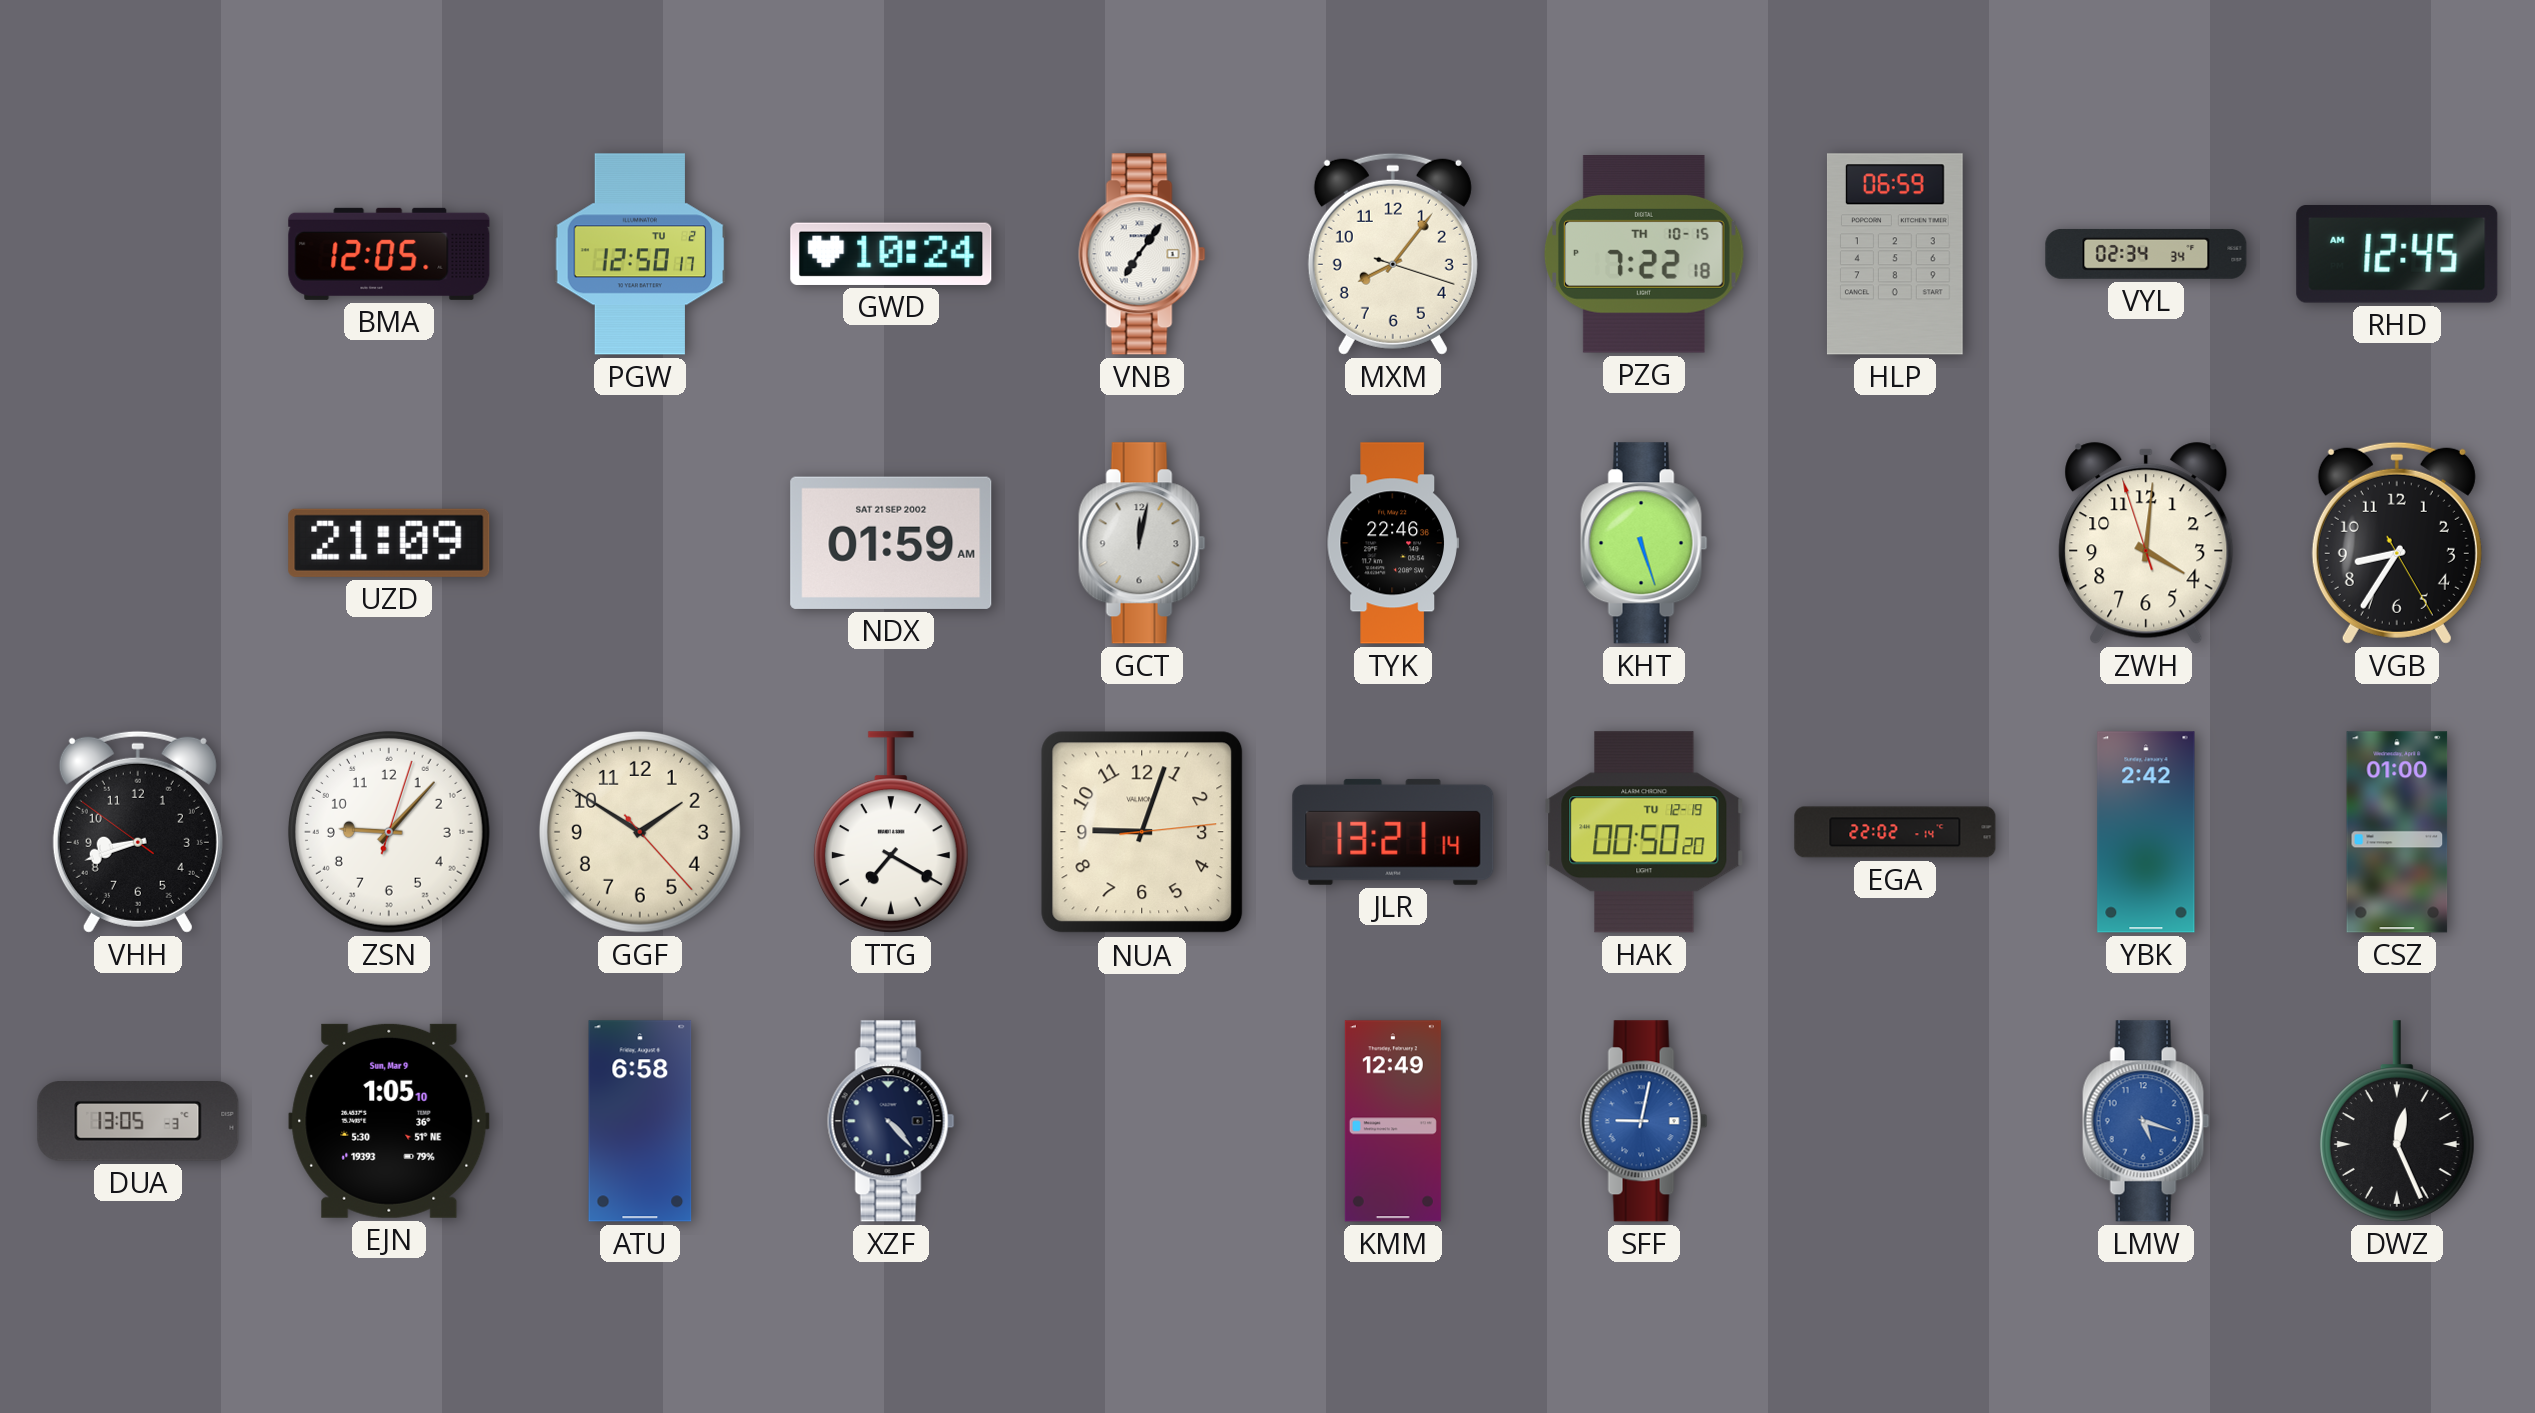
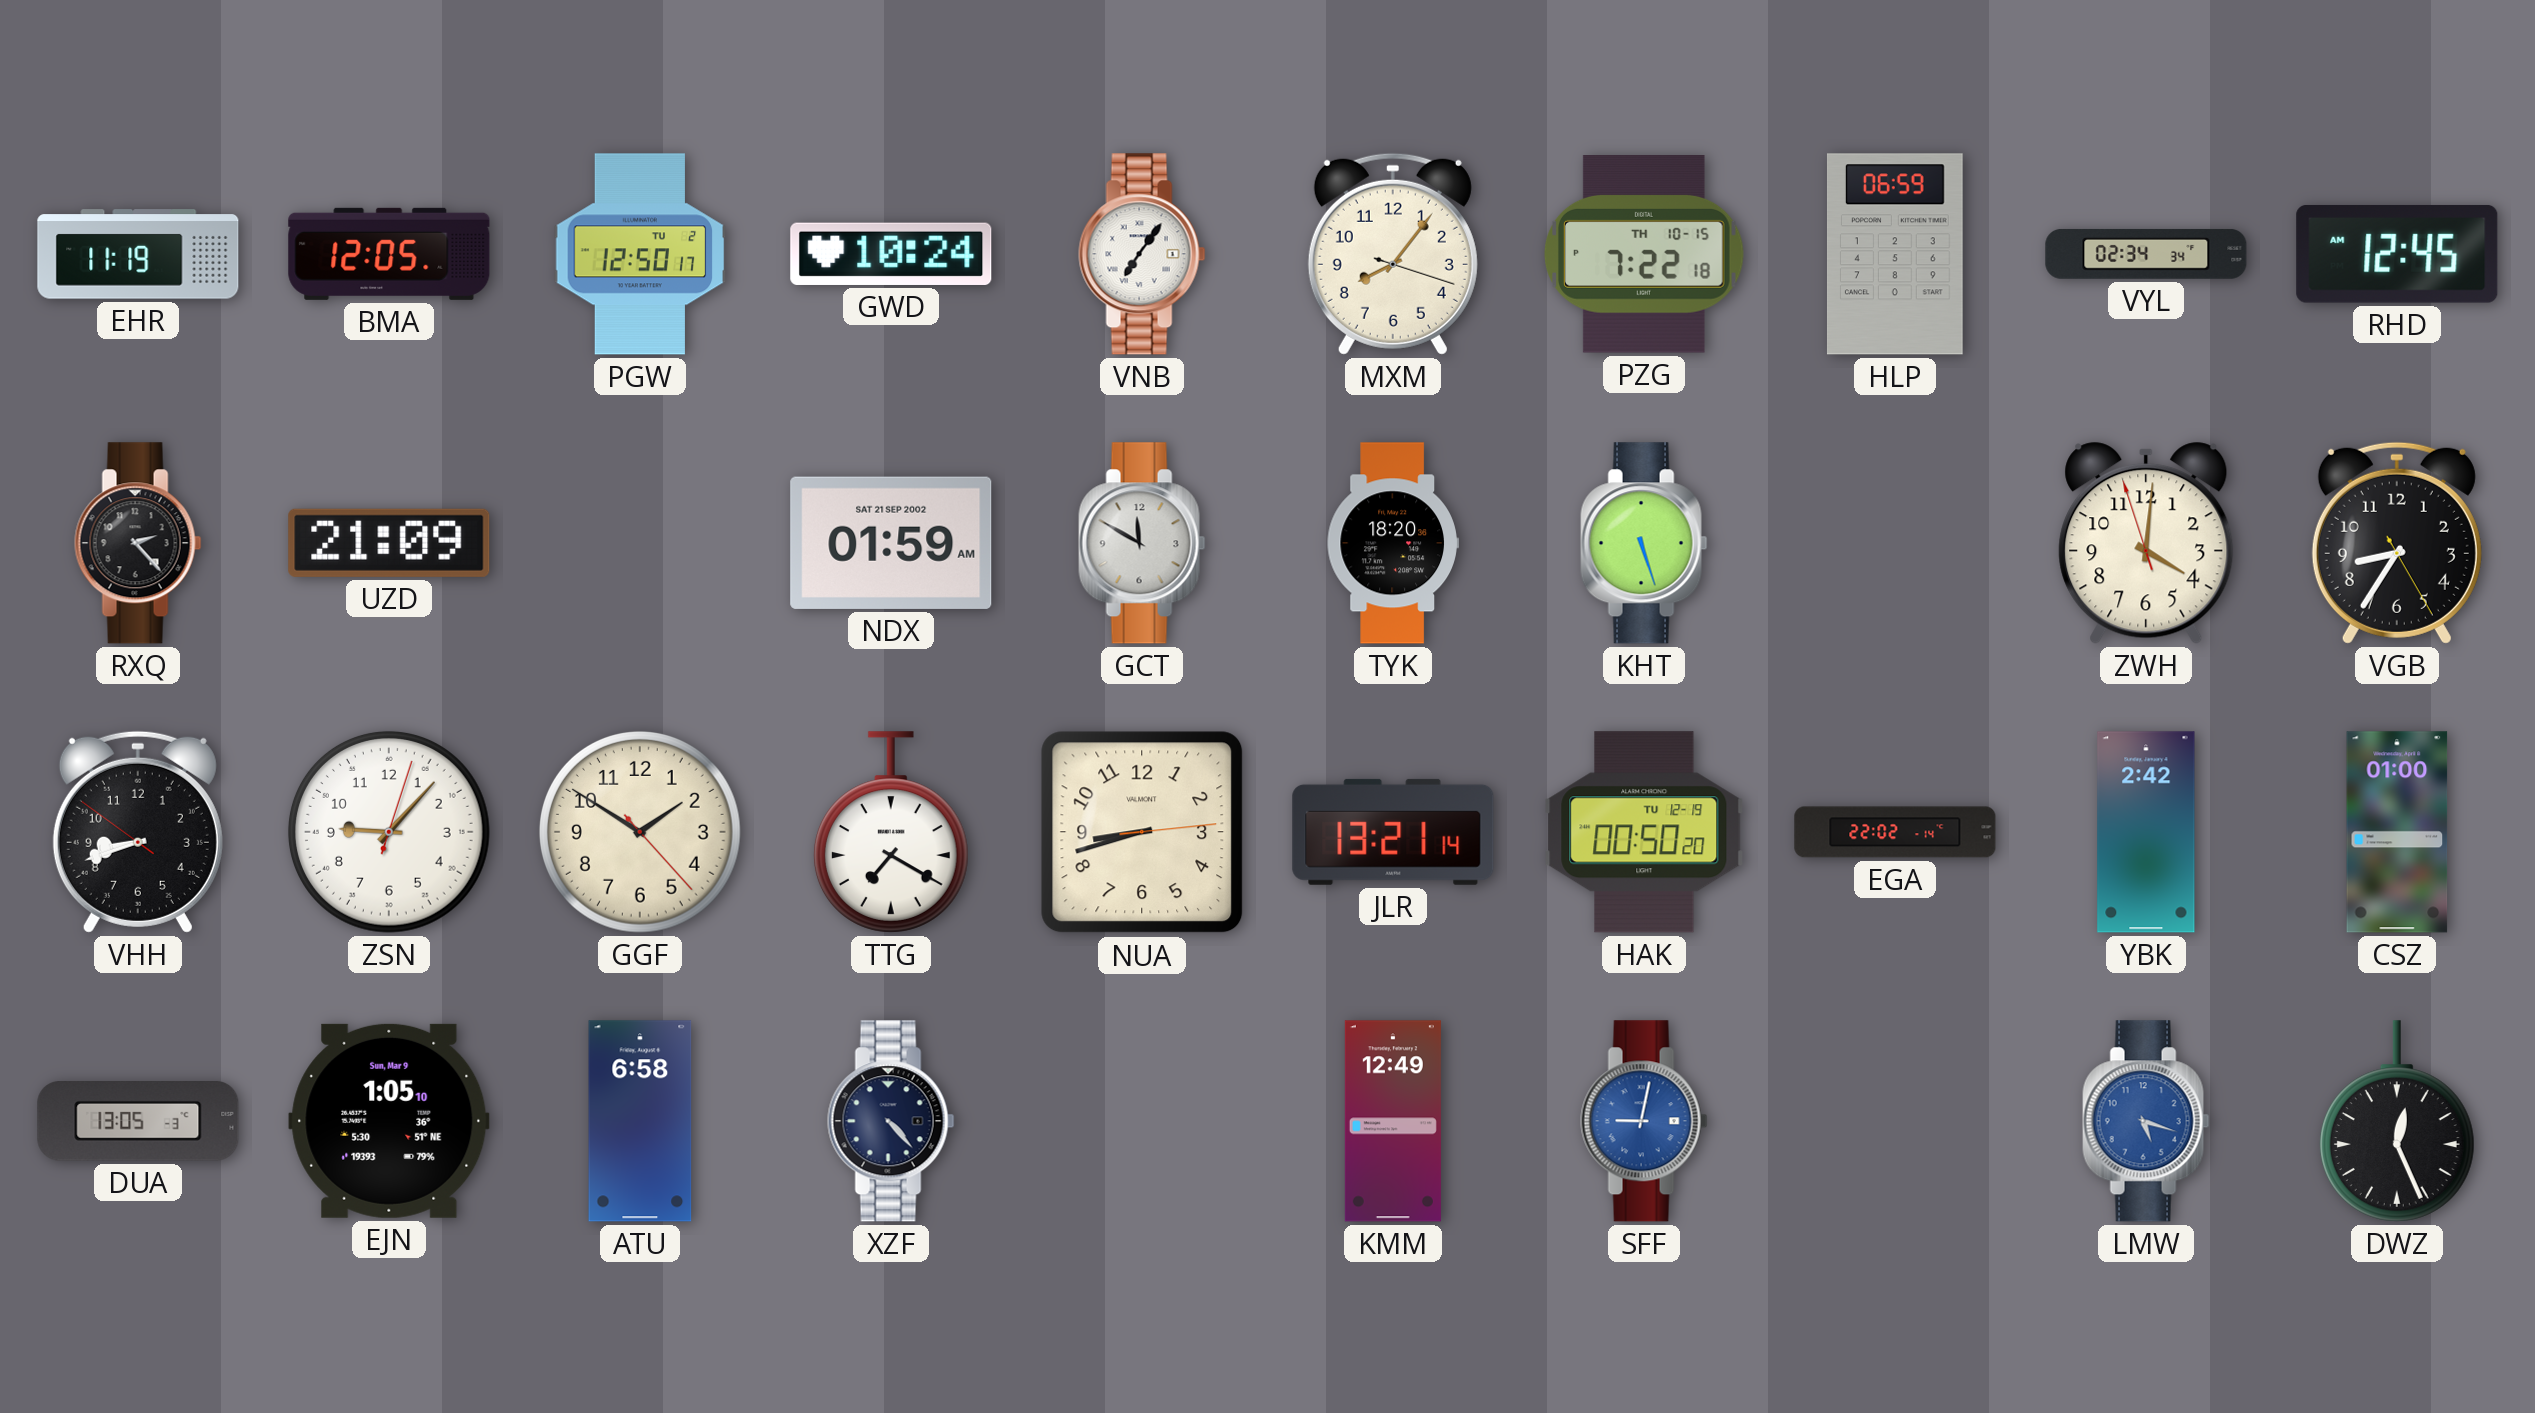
EHR: none -> 11:19
RXQ: none -> 2:23
GCT: 12:02 -> 11:50
TYK: 22:46 -> 18:20
NUA: 9:03 -> 8:42
